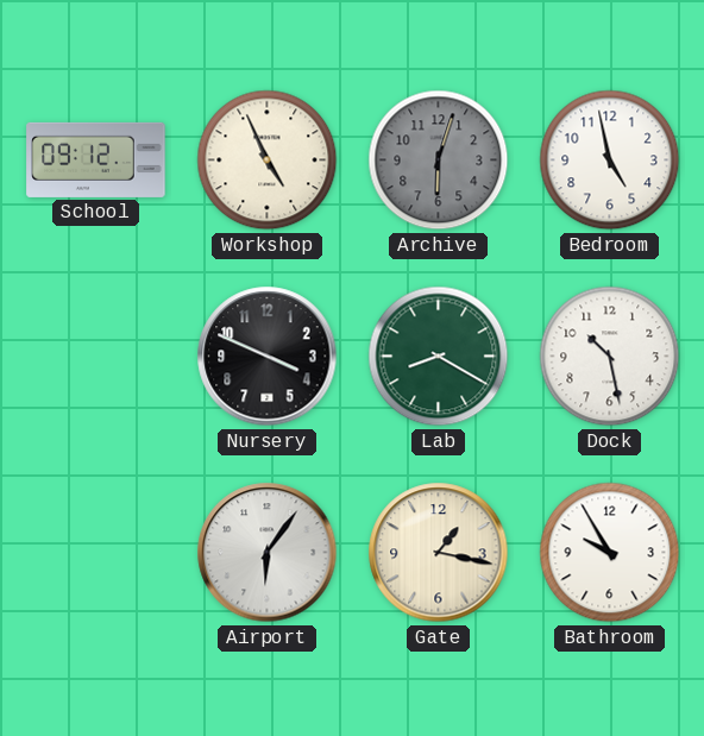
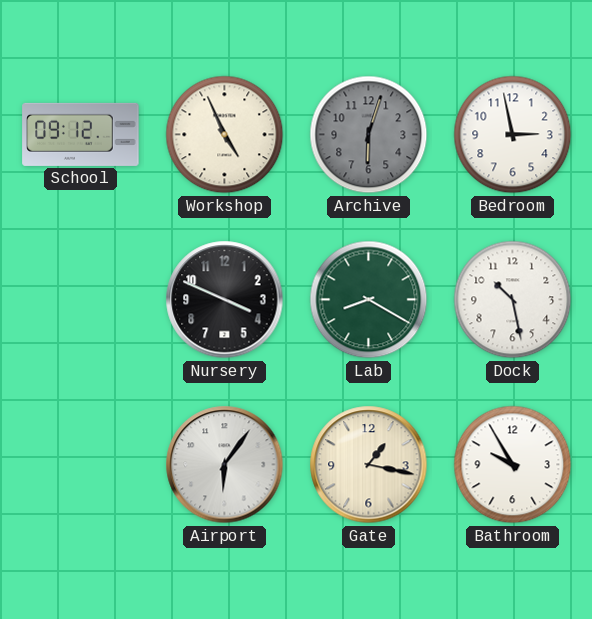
Bedroom: 4:58 -> 2:58
